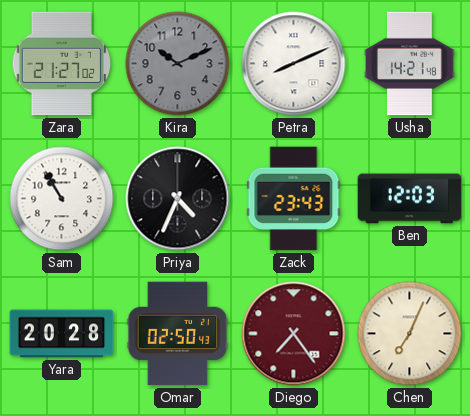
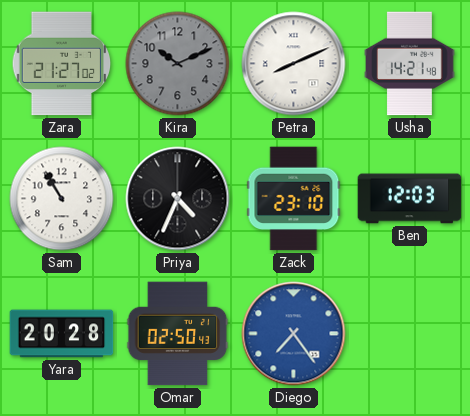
Zack: 23:43 -> 23:10
Diego dial: burgundy -> blue
Chen: 7:04 -> none
